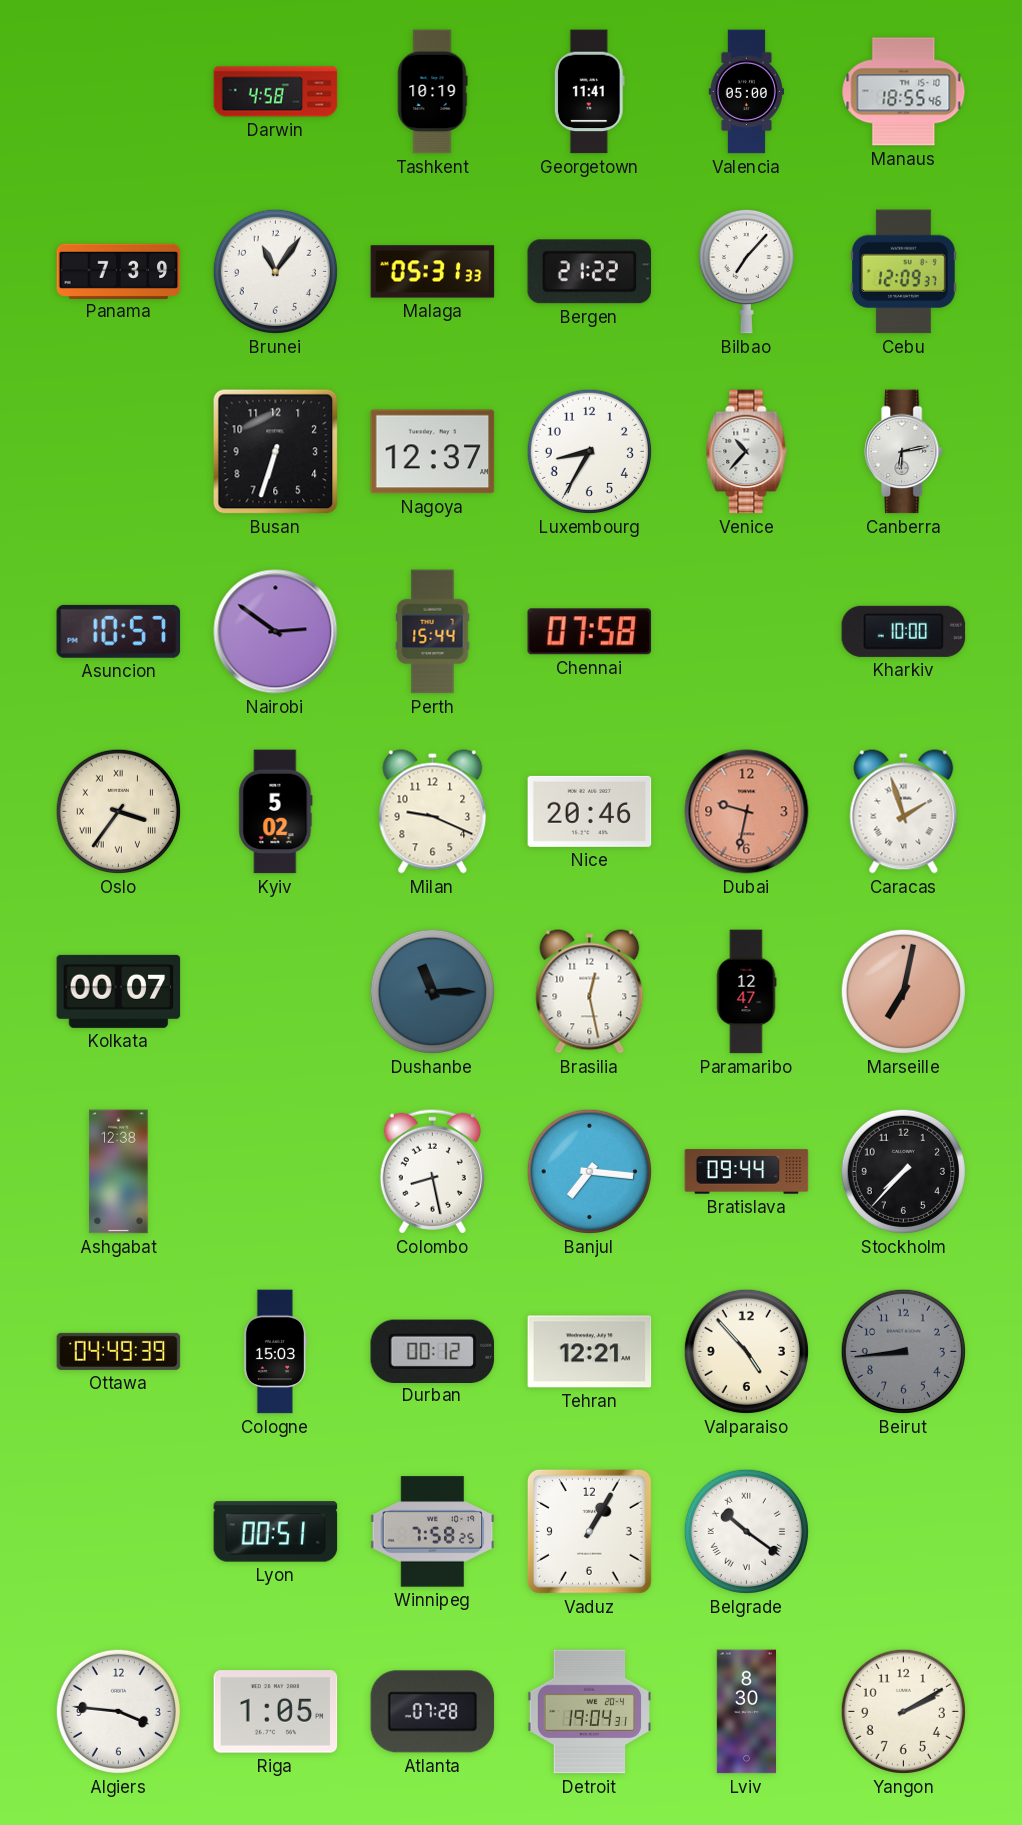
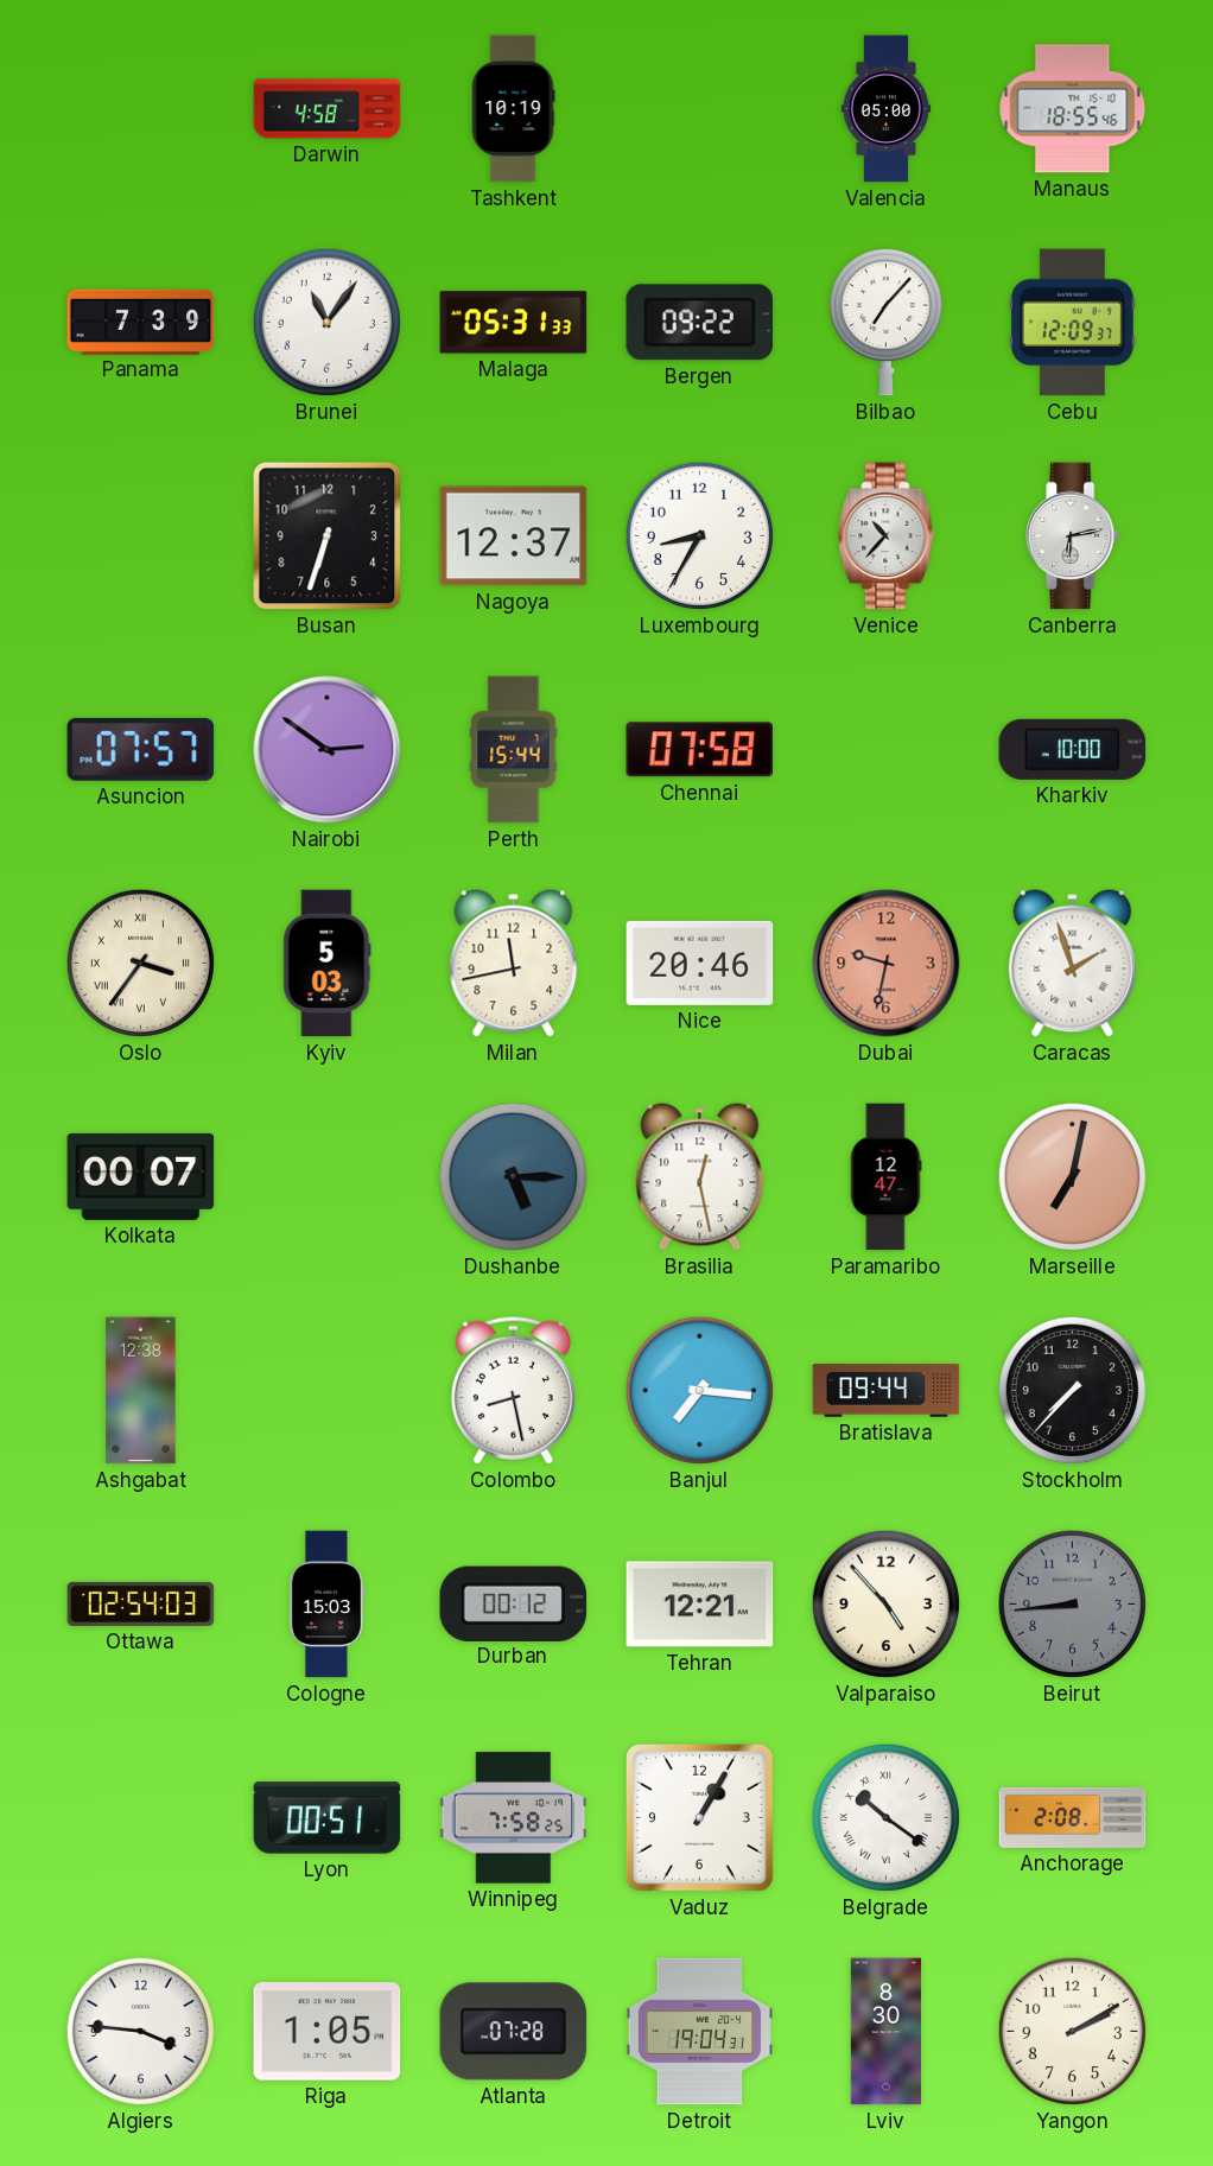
Georgetown: 11:41 -> none
Bergen: 21:22 -> 09:22
Asuncion: 10:57 -> 07:57
Kyiv: 5:02 -> 5:03
Milan: 9:19 -> 11:43
Dushanbe: 11:15 -> 5:15
Ottawa: 04:49 -> 02:54
Anchorage: none -> 2:08
